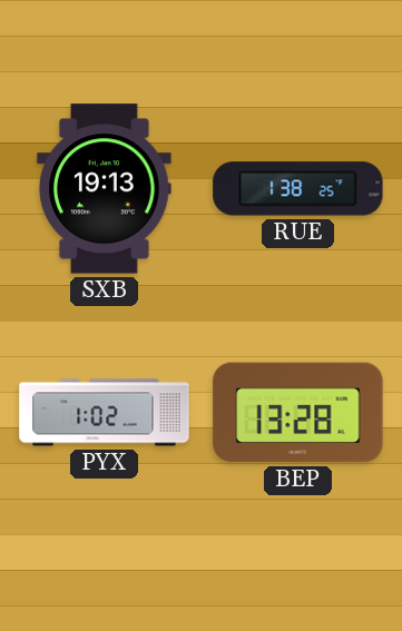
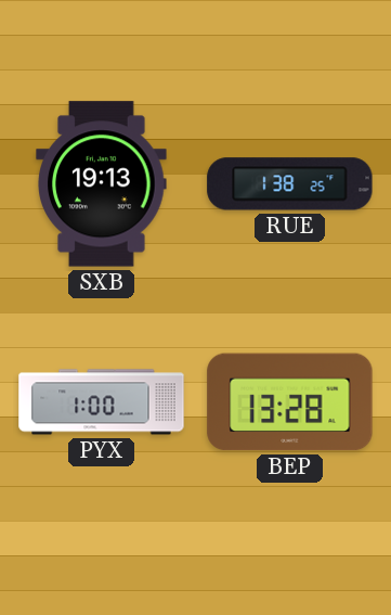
PYX: 1:02 -> 1:00
